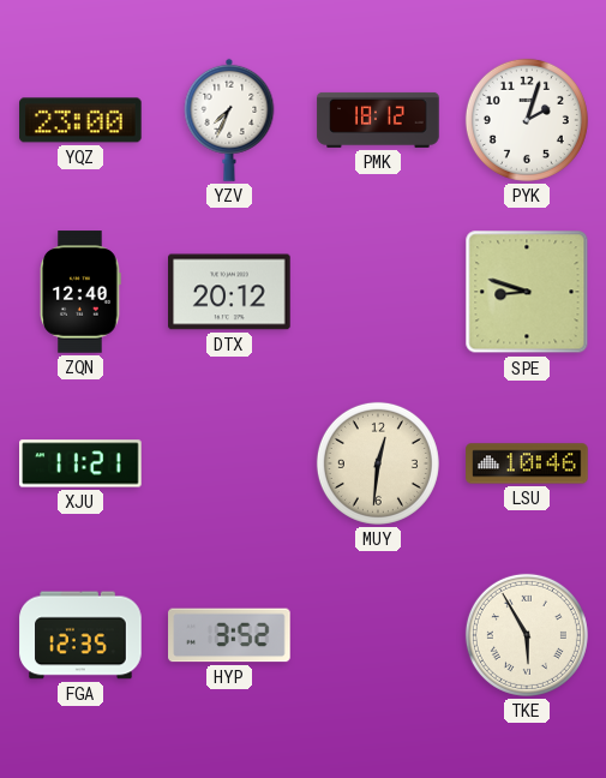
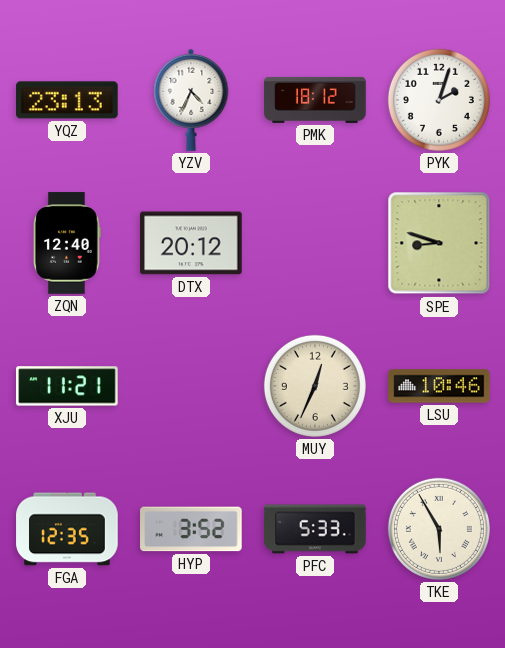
YQZ: 23:00 -> 23:13
YZV: 7:34 -> 4:34
MUY: 12:31 -> 12:34
PFC: none -> 5:33
